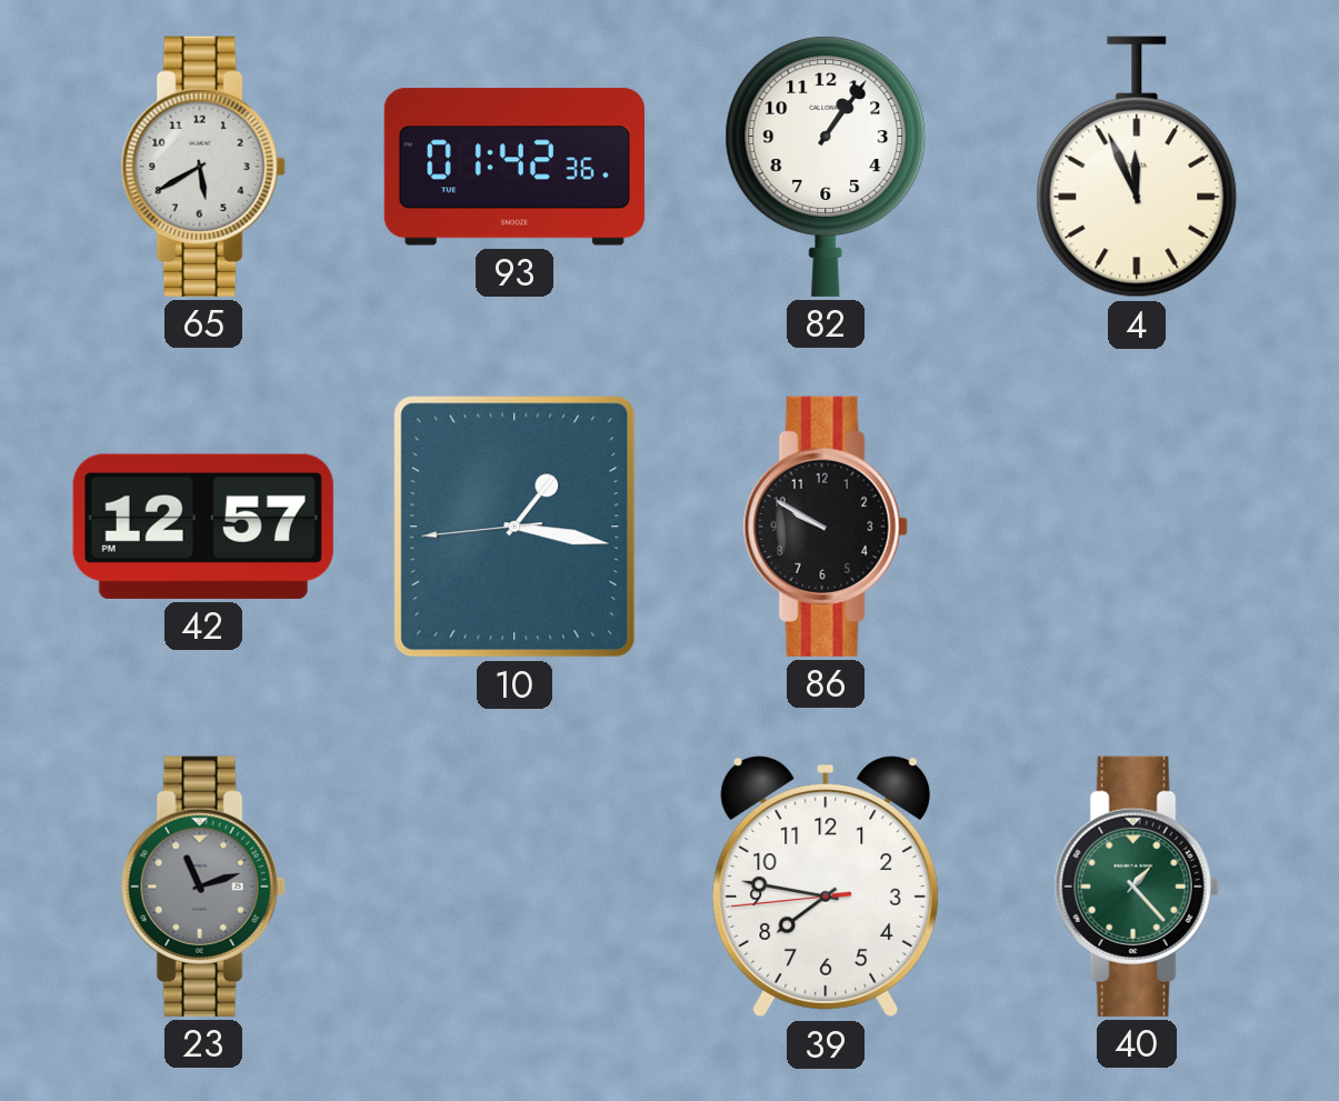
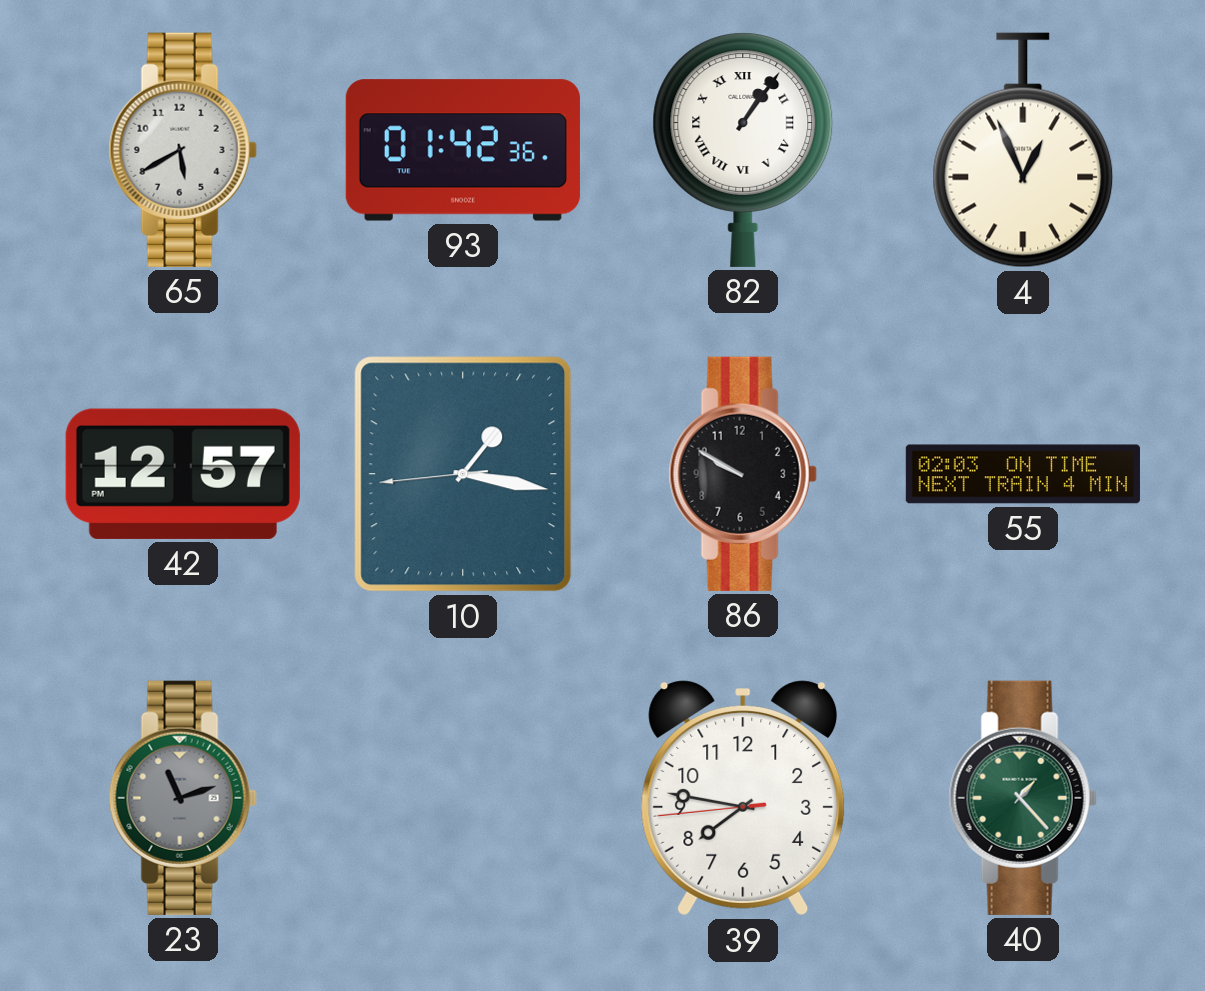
82 numerals: Arabic -> Roman
4: 11:56 -> 12:56
55: none -> 02:03
